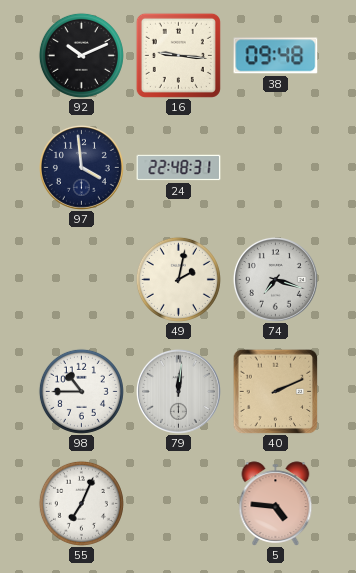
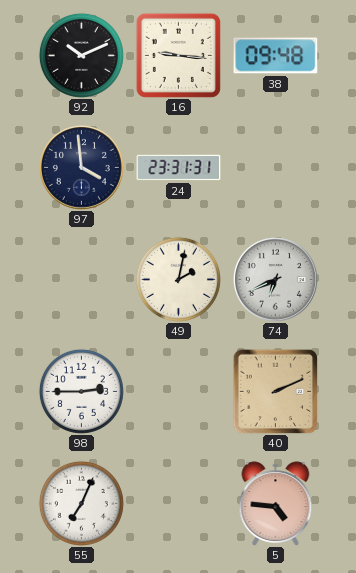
24: 22:48 -> 23:31
74: 7:18 -> 6:41
98: 10:45 -> 2:45
79: 12:01 -> none
